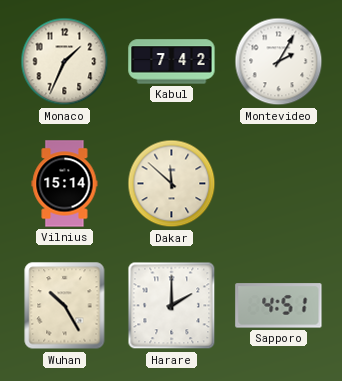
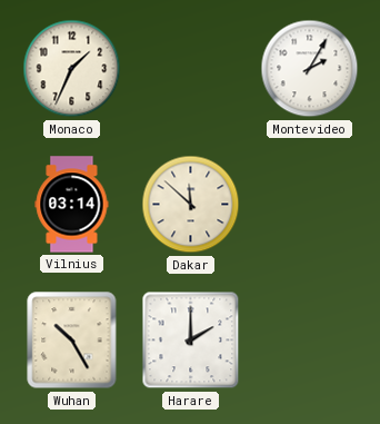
Kabul: 7:42 -> none
Vilnius: 15:14 -> 03:14
Sapporo: 4:51 -> none
